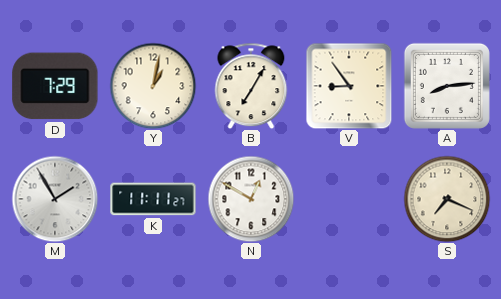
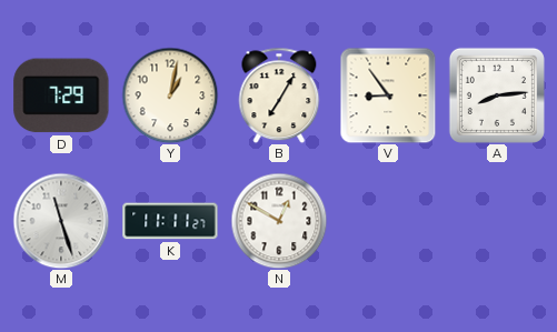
M: 1:55 -> 11:27
S: 7:19 -> none
